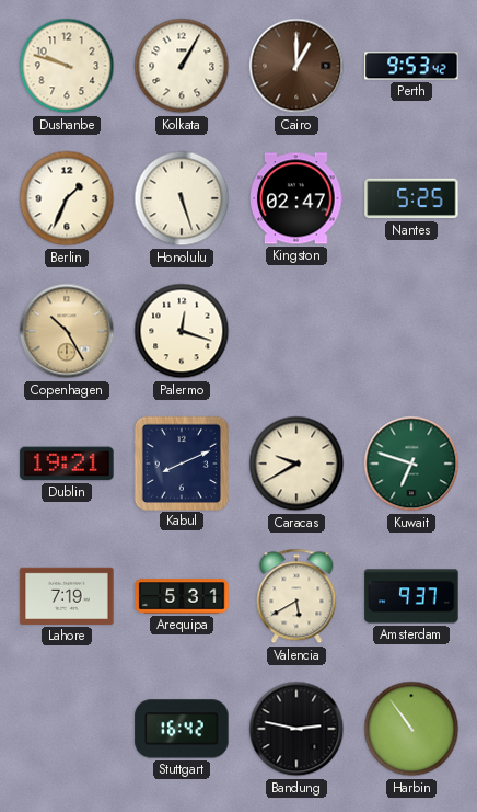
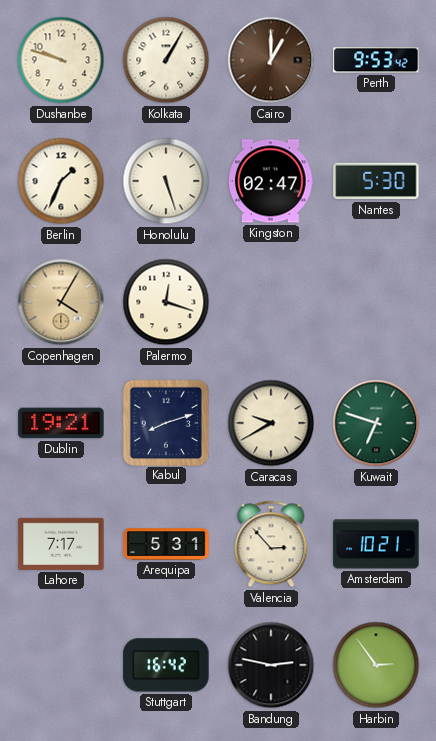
Nantes: 5:25 -> 5:30
Copenhagen: 10:25 -> 4:05
Kabul: 8:11 -> 8:12
Lahore: 7:19 -> 7:17
Valencia: 5:40 -> 2:53
Amsterdam: 9:37 -> 10:21
Harbin: 10:54 -> 2:54
